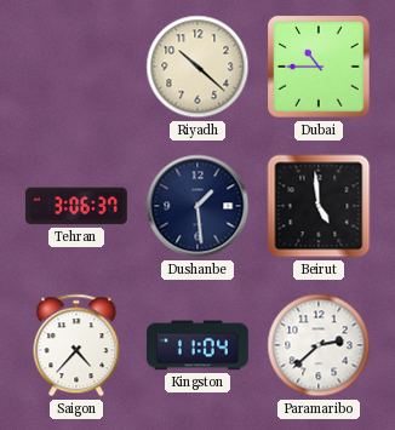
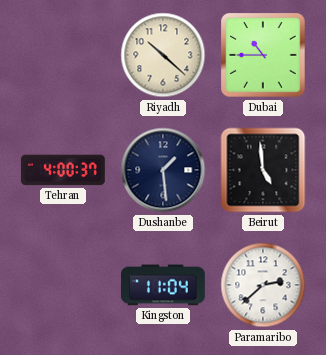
Tehran: 3:06 -> 4:00
Saigon: 4:37 -> none
